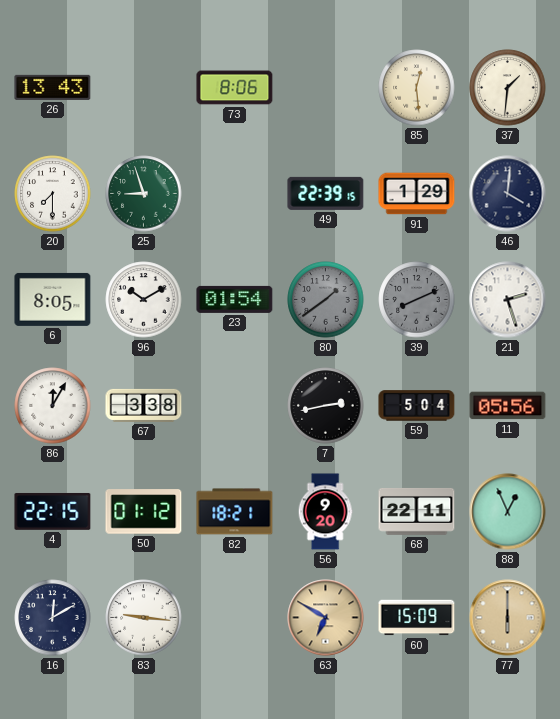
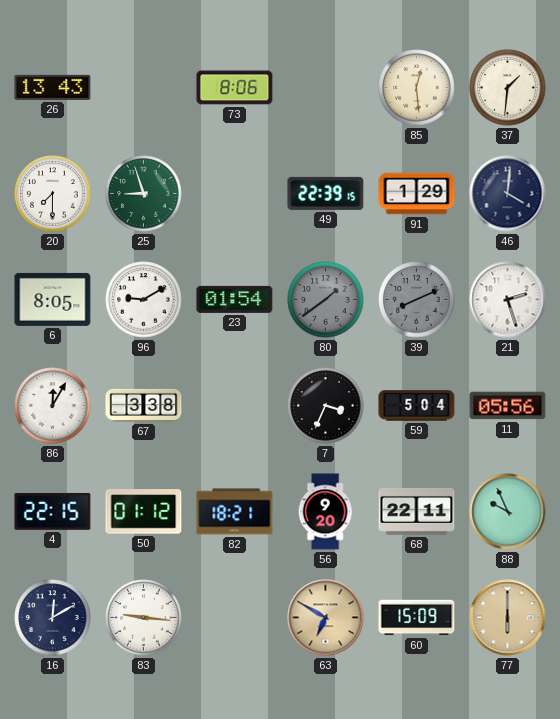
96: 10:10 -> 9:10
7: 2:43 -> 3:34
88: 12:56 -> 9:56
